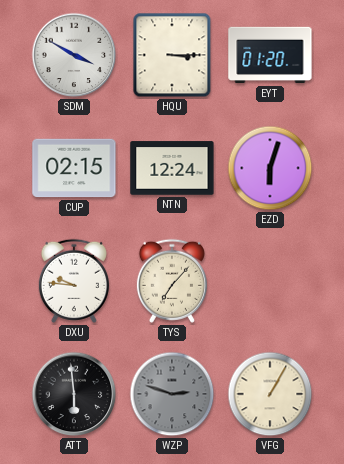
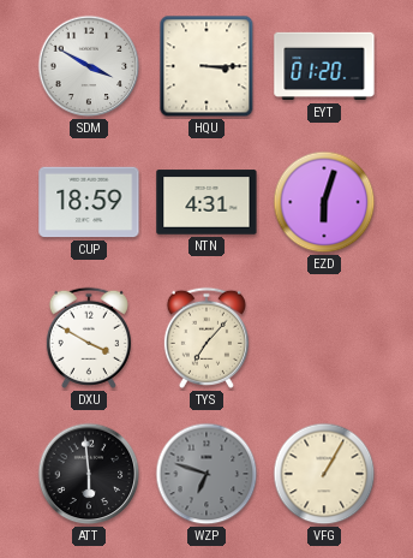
CUP: 02:15 -> 18:59
NTN: 12:24 -> 4:31
DXU: 9:46 -> 3:50
WZP: 2:48 -> 6:48
